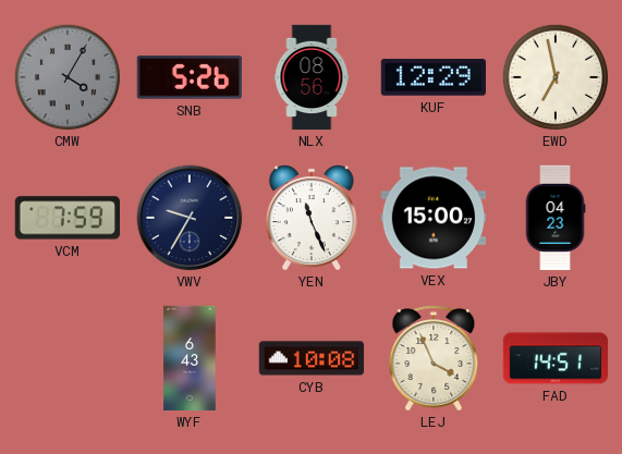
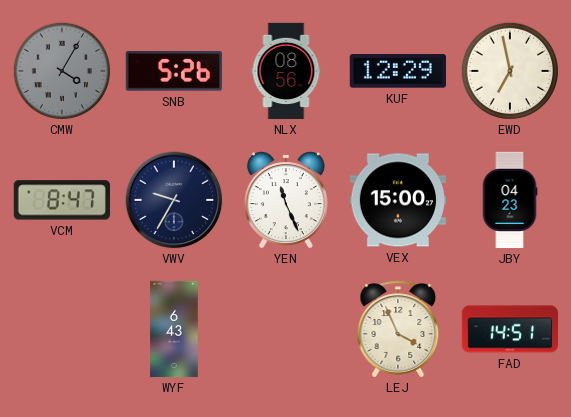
VCM: 7:59 -> 8:47
CYB: 10:08 -> none
